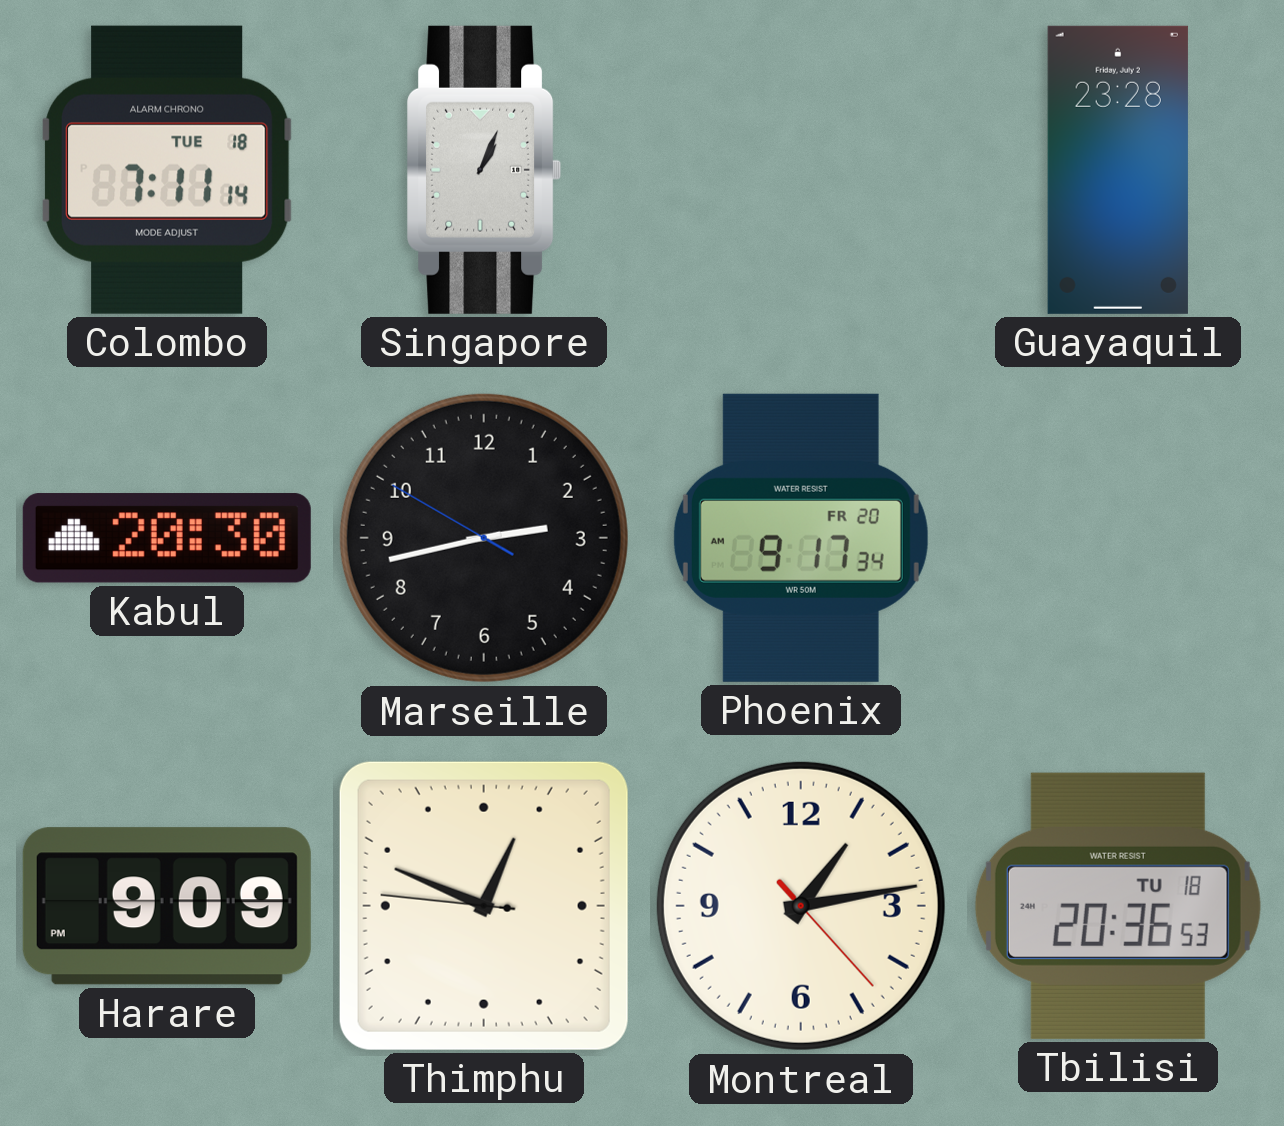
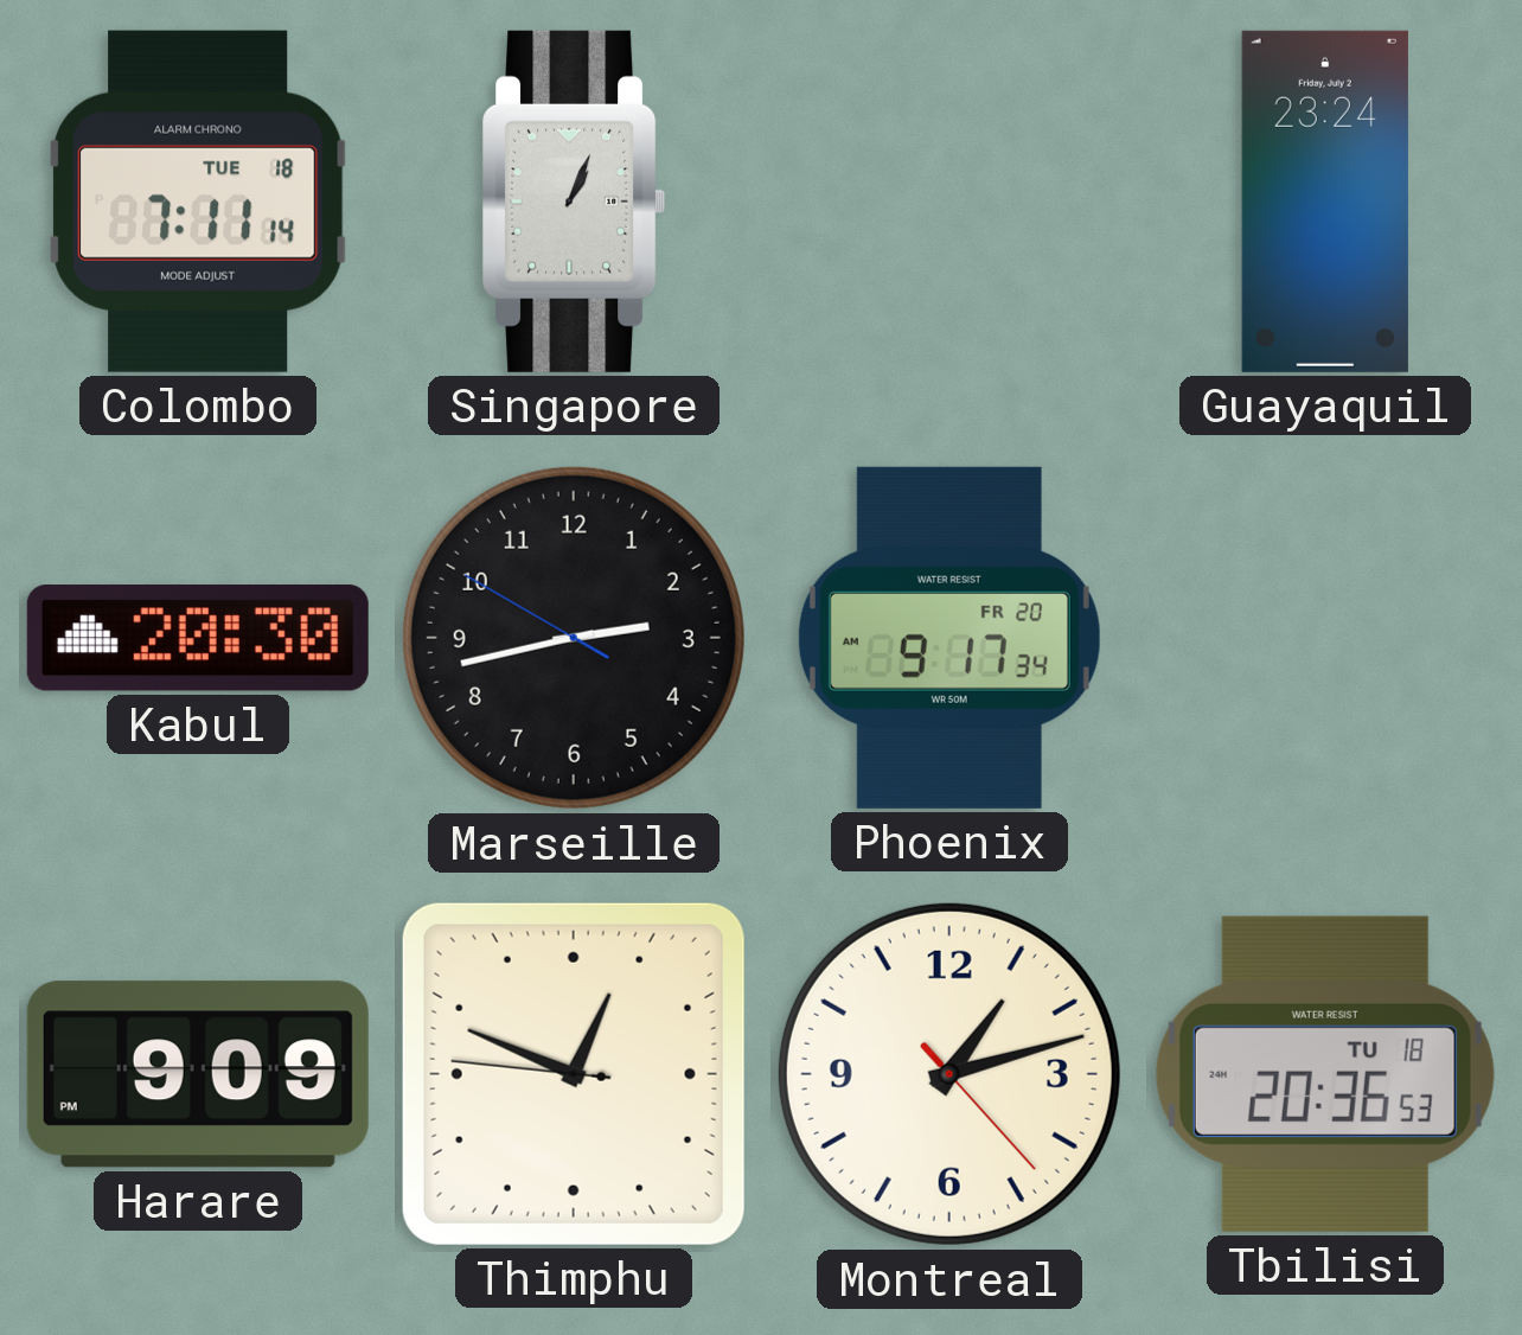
Guayaquil: 23:28 -> 23:24
Montreal: 1:13 -> 1:12
